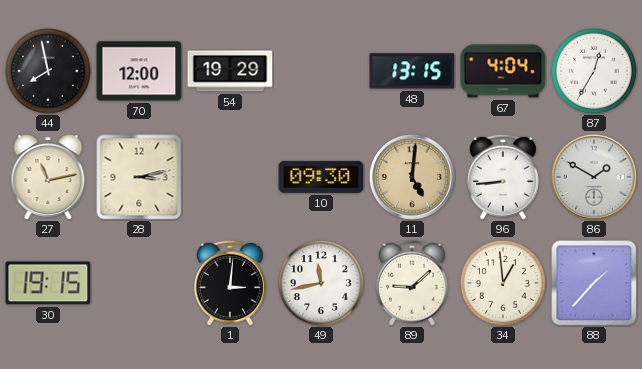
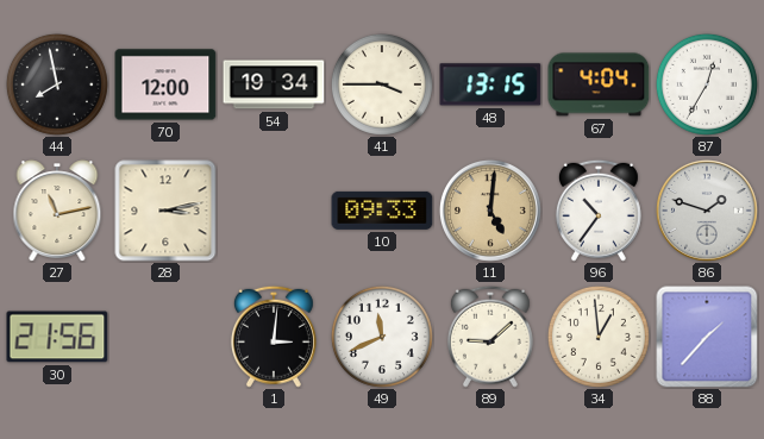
54: 19:29 -> 19:34
41: none -> 3:45
10: 09:30 -> 09:33
96: 8:44 -> 10:36
86: 1:50 -> 1:48
30: 19:15 -> 21:56
49: 11:43 -> 11:41
